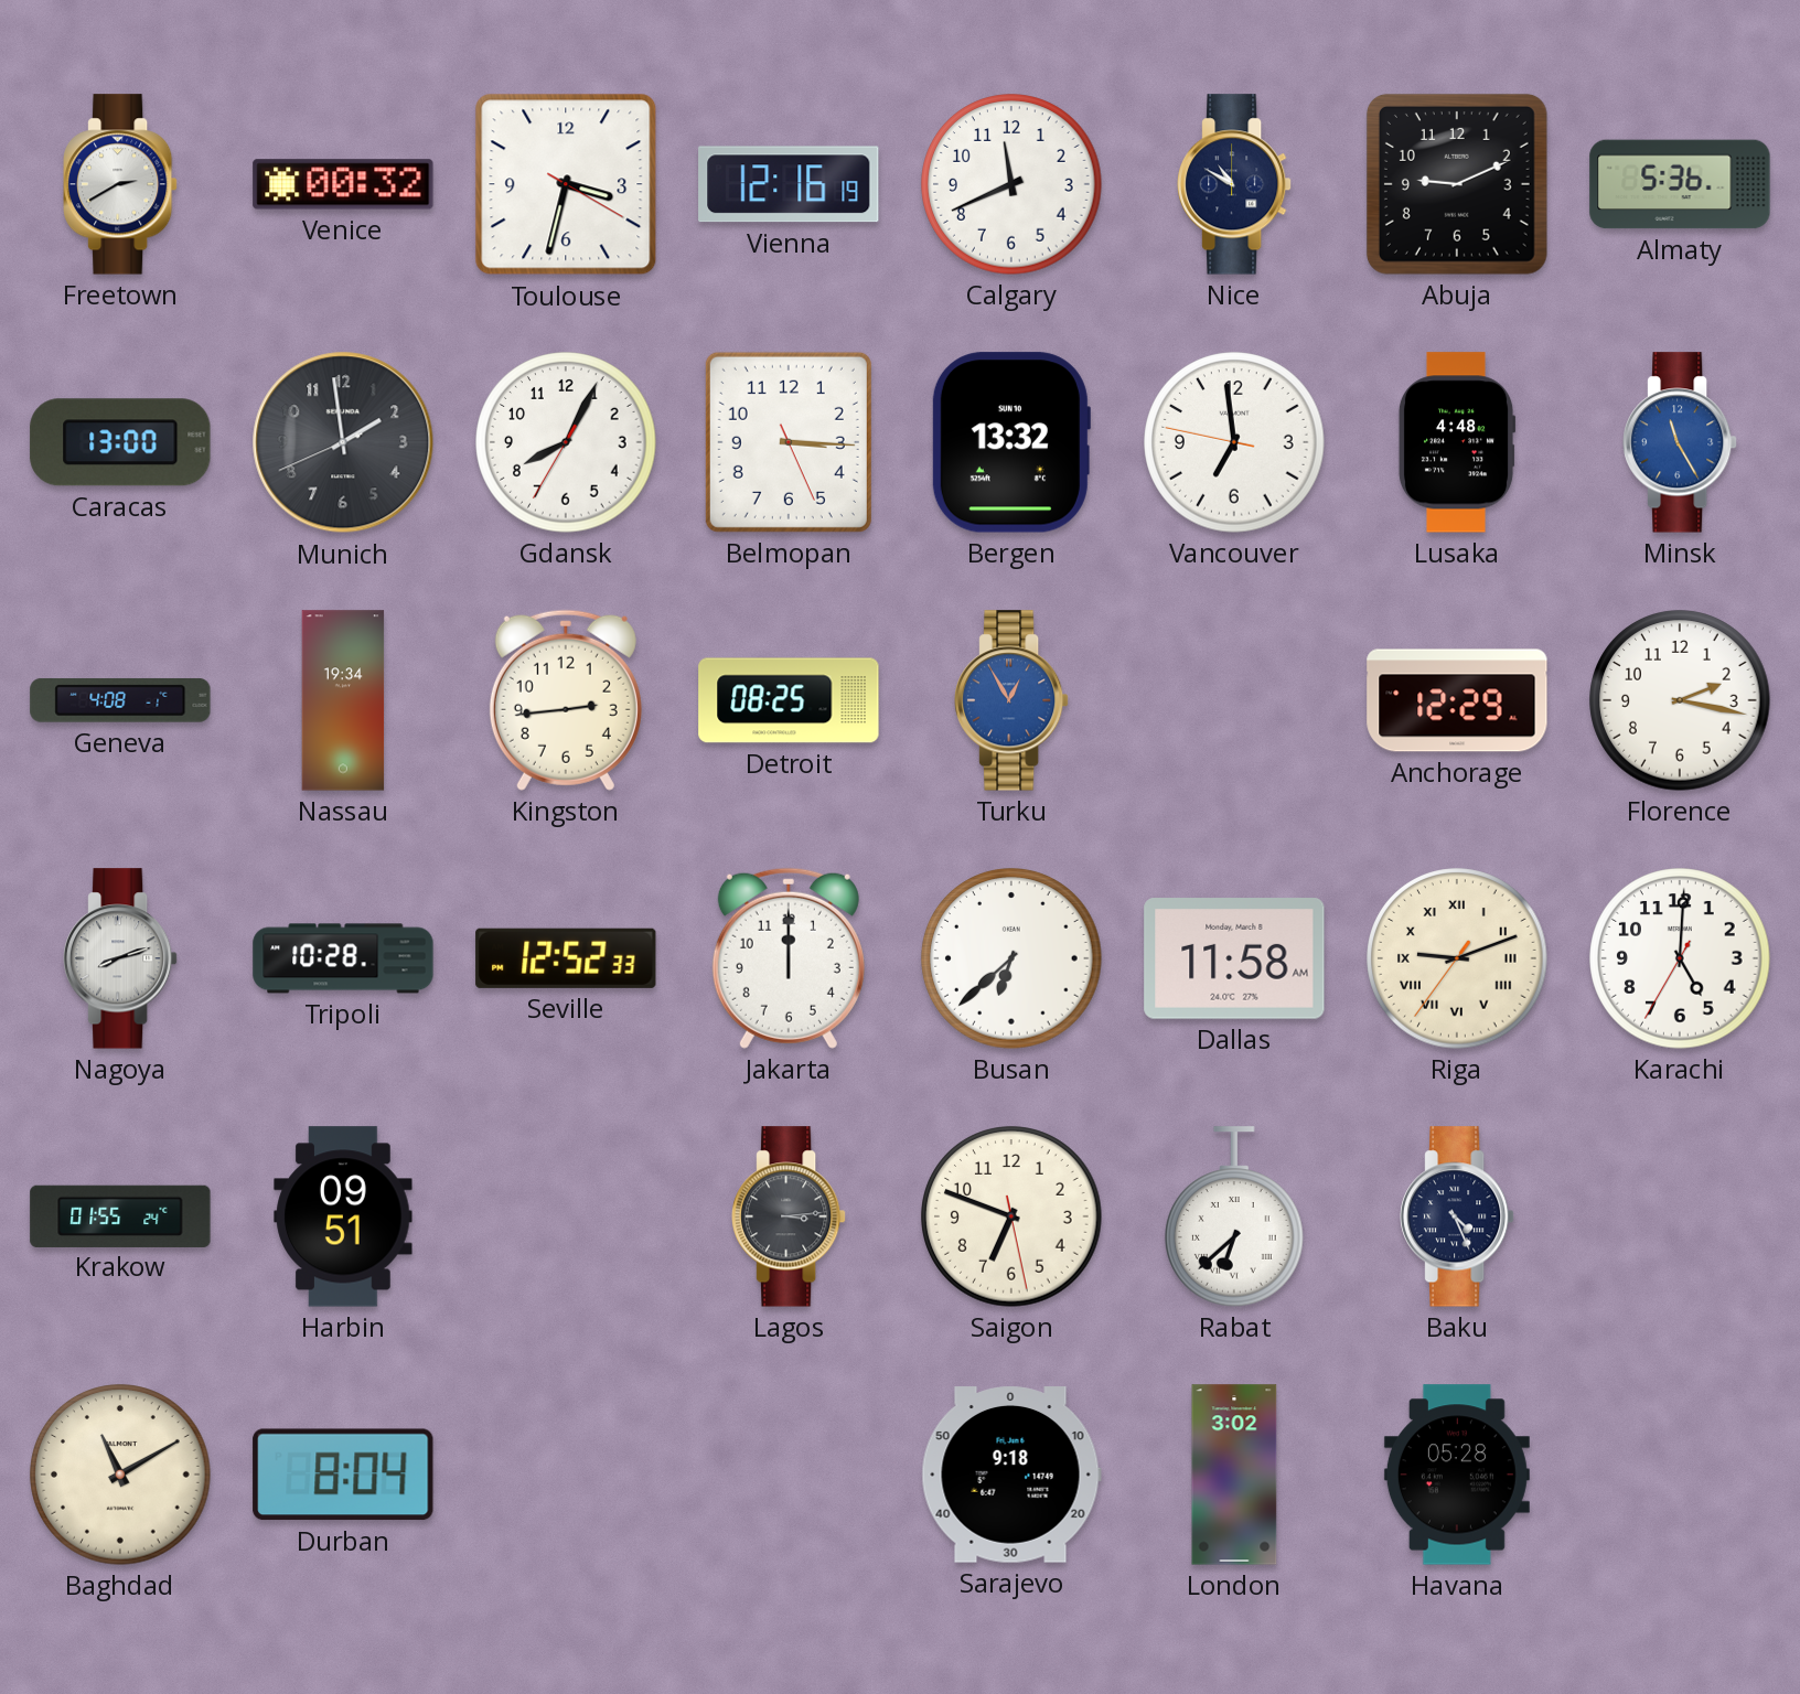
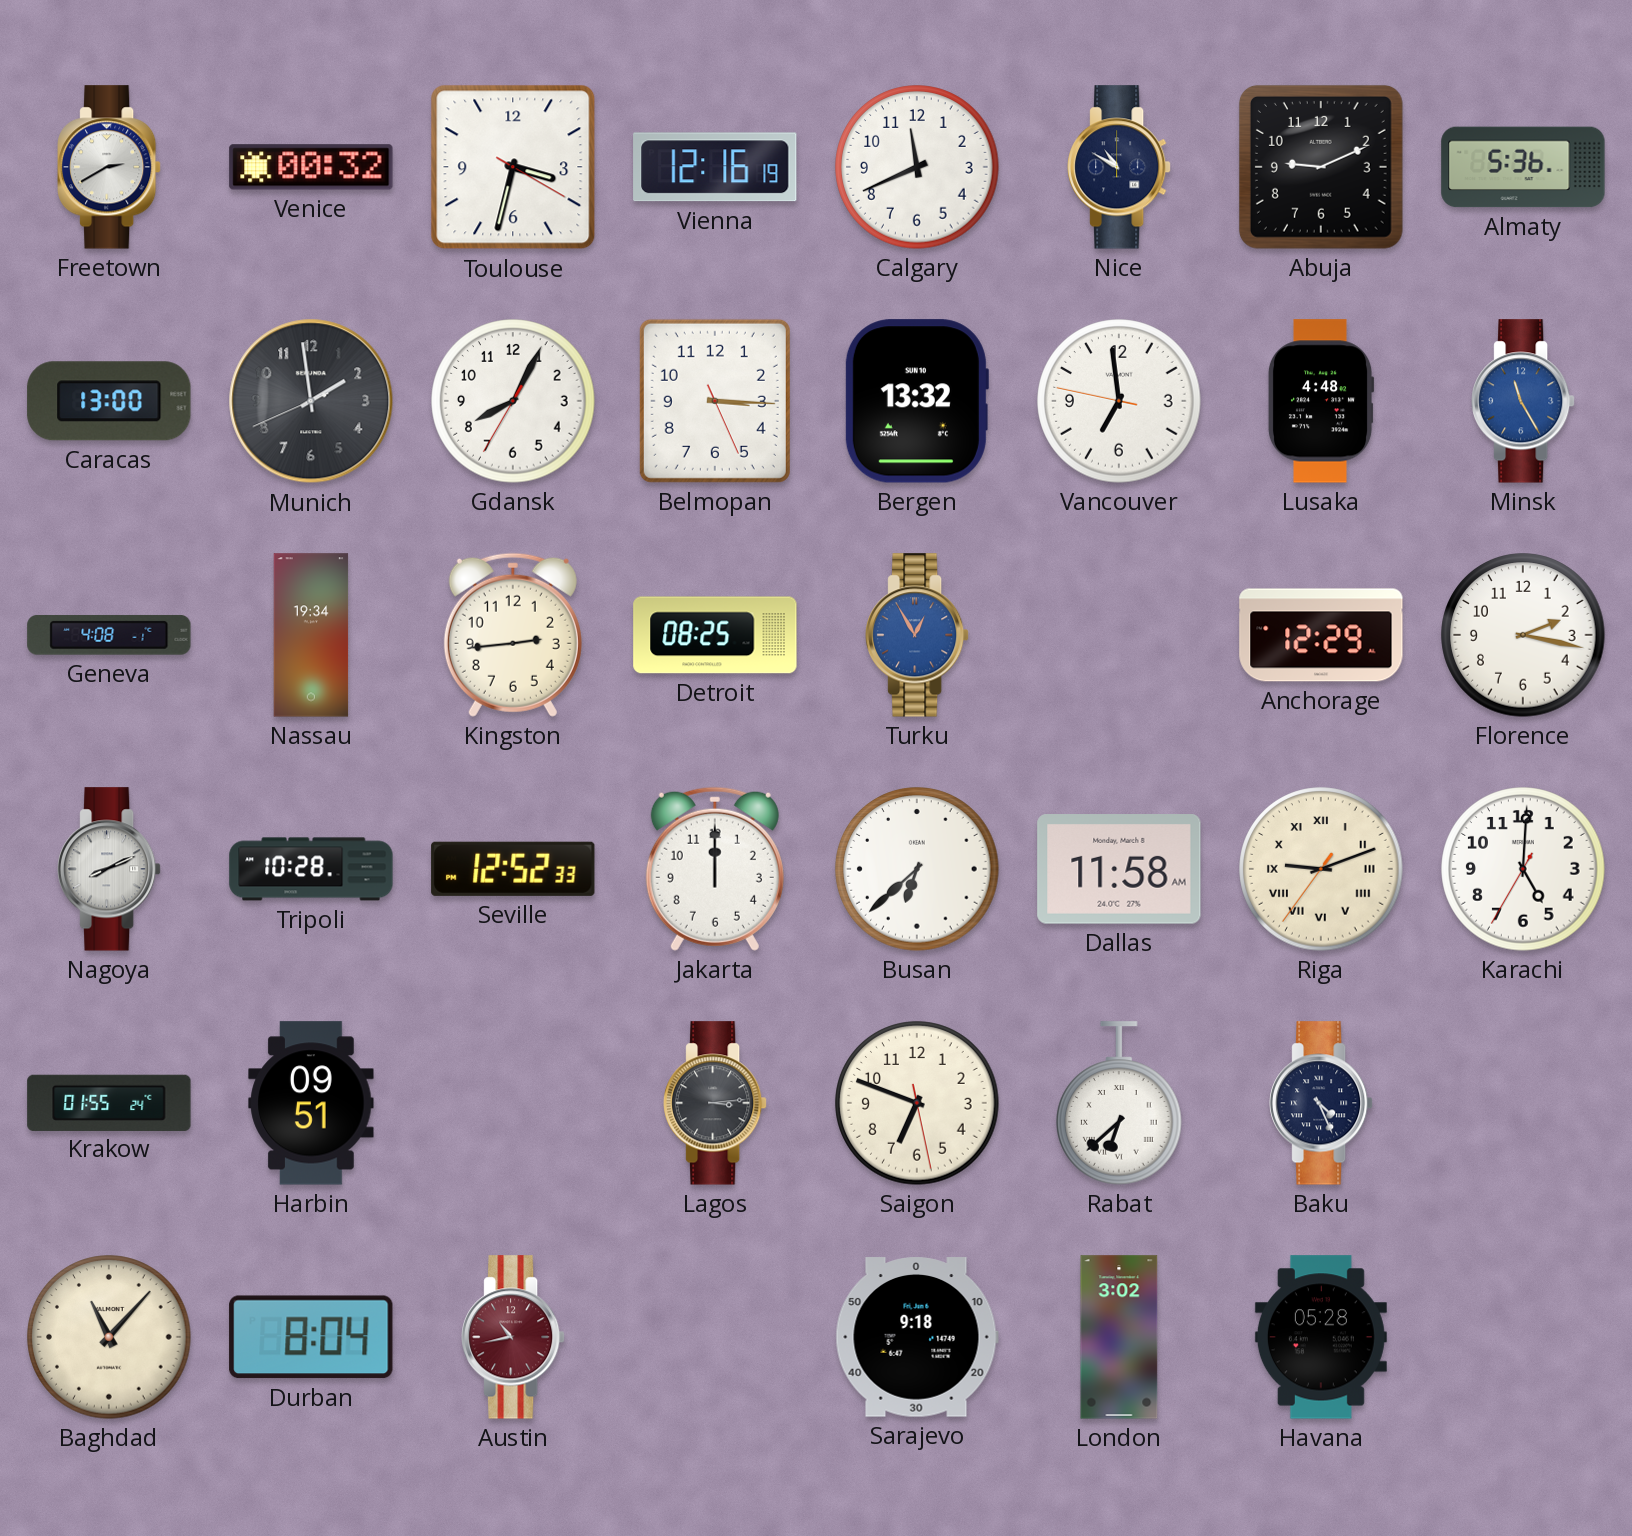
Nagoya: 8:12 -> 8:11
Baghdad: 11:10 -> 11:07
Austin: none -> 10:43
